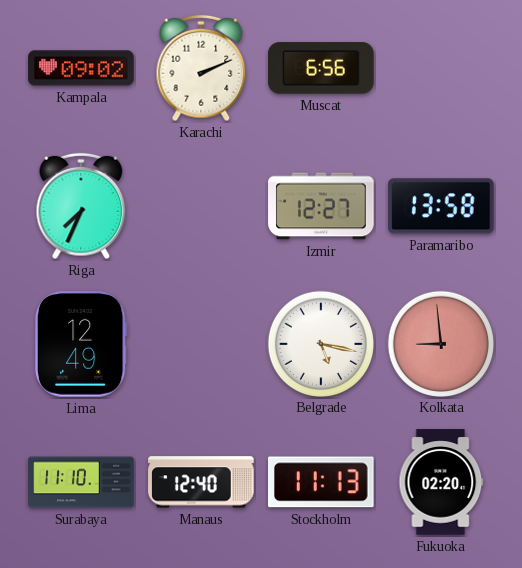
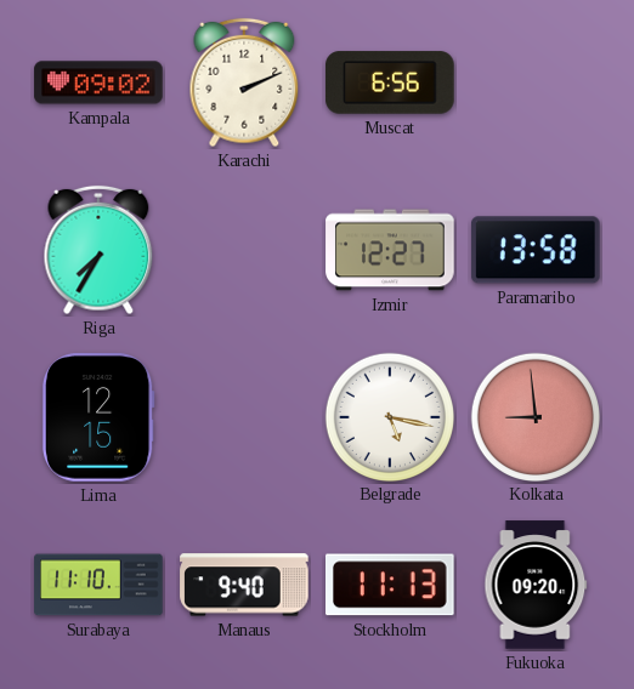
Riga: 7:34 -> 7:35
Lima: 12:49 -> 12:15
Manaus: 12:40 -> 9:40
Fukuoka: 02:20 -> 09:20
